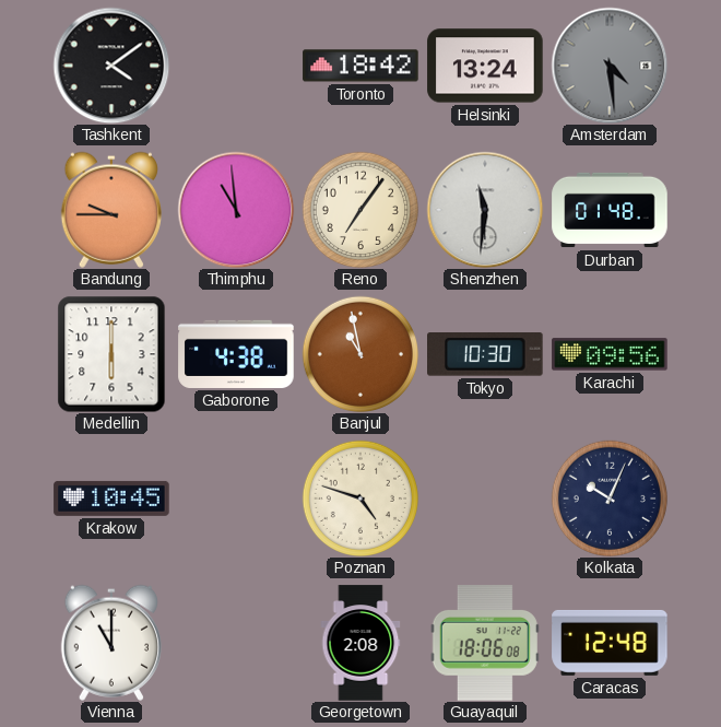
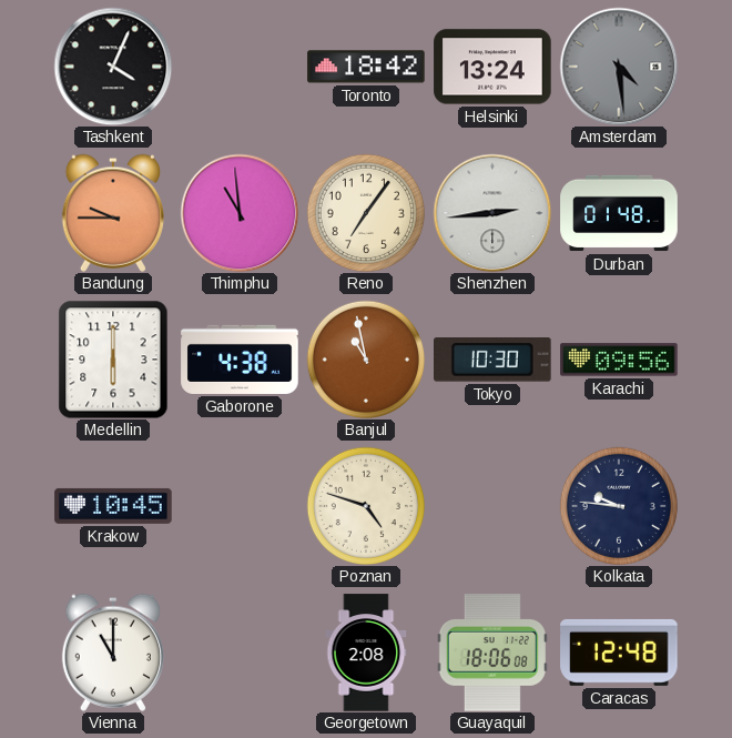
Tashkent: 4:09 -> 4:04
Shenzhen: 11:31 -> 2:44
Kolkata: 10:04 -> 9:46
